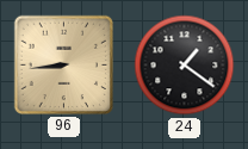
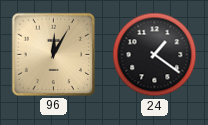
96: 8:44 -> 12:05
